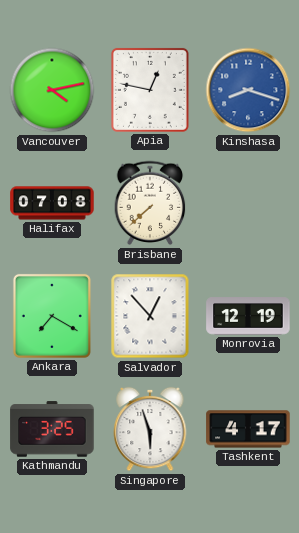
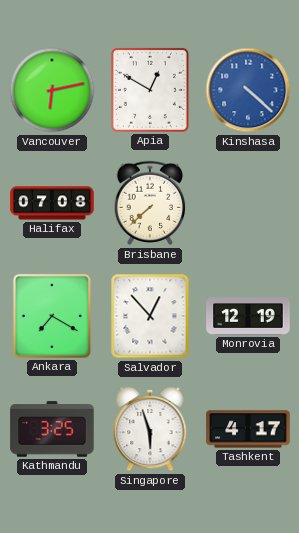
Vancouver: 4:13 -> 6:13
Apia: 12:47 -> 12:50
Kinshasa: 8:18 -> 4:22
